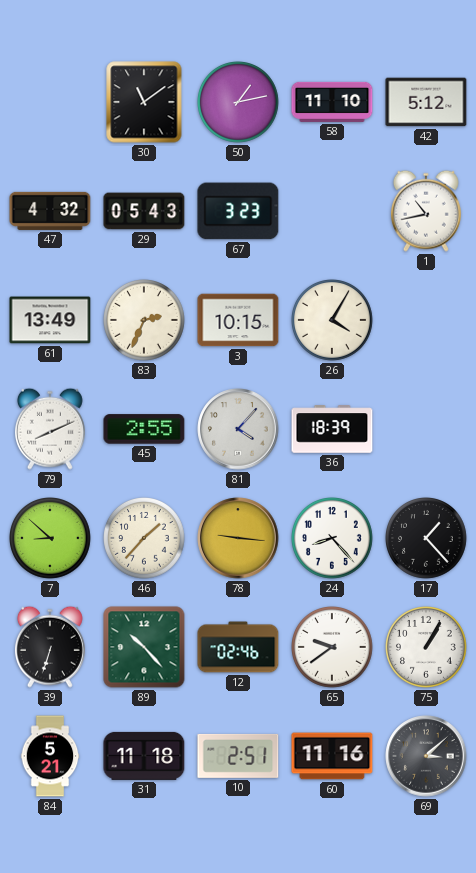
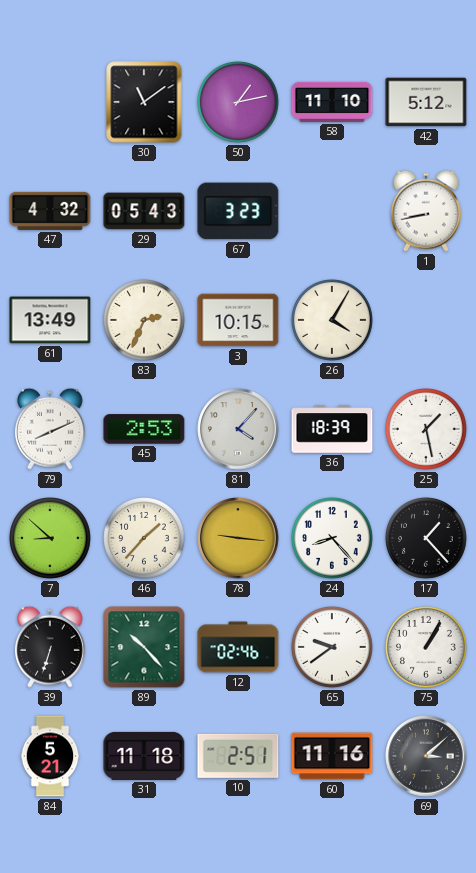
1: 10:43 -> 8:43
45: 2:55 -> 2:53
25: none -> 1:28
